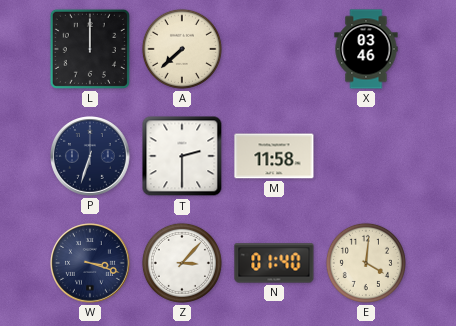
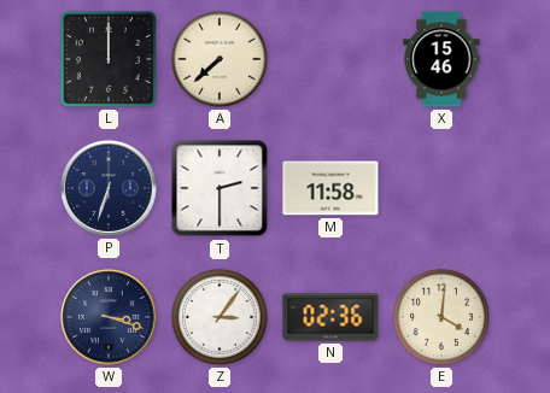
X: 03:46 -> 15:46
Z: 3:07 -> 3:06
N: 01:40 -> 02:36
